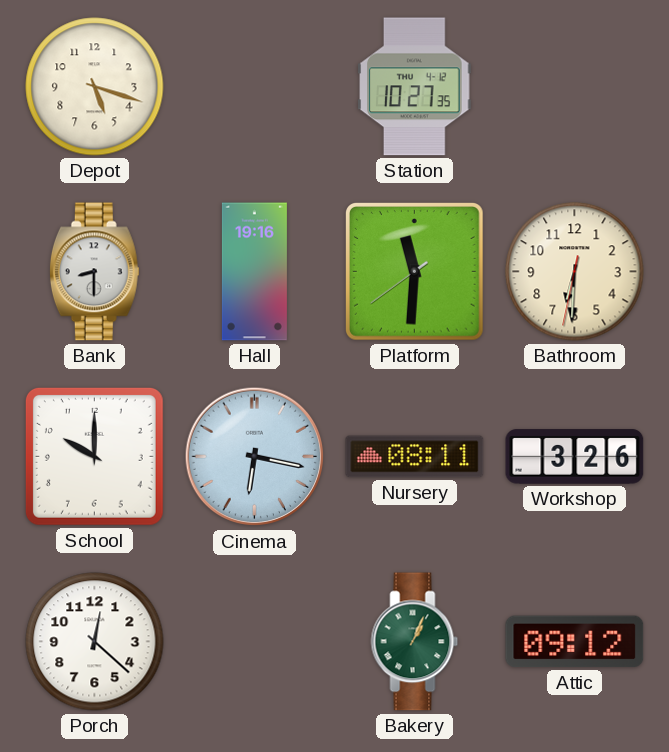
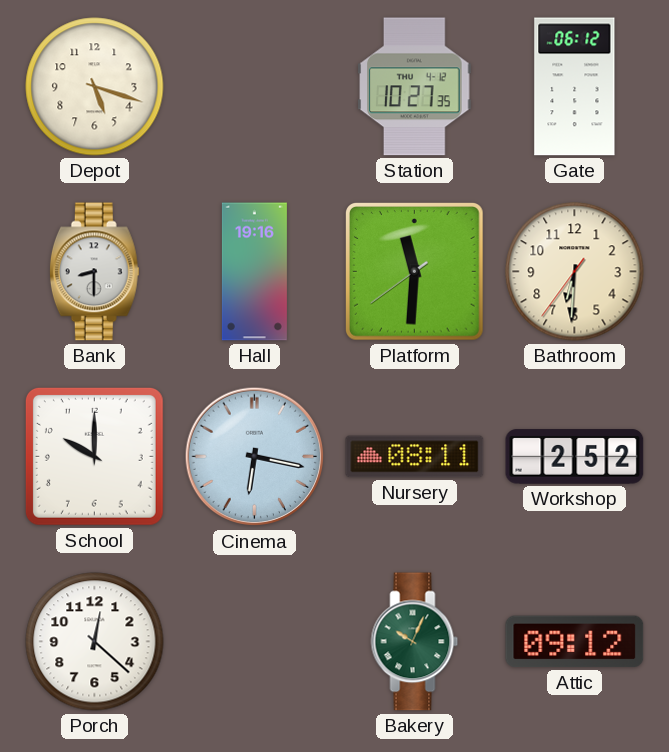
Gate: none -> 06:12
Bathroom: 6:30:32 -> 6:30:36
Workshop: 3:26 -> 2:52
Bakery: 1:04 -> 10:04
